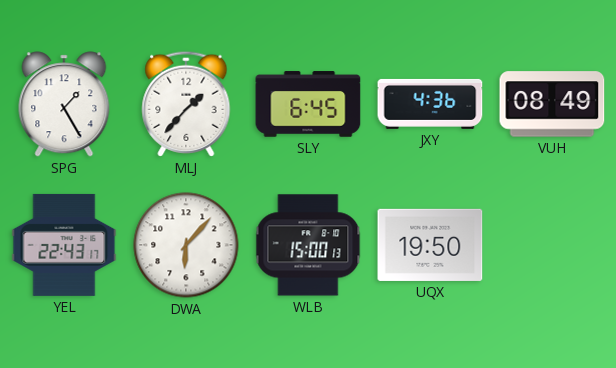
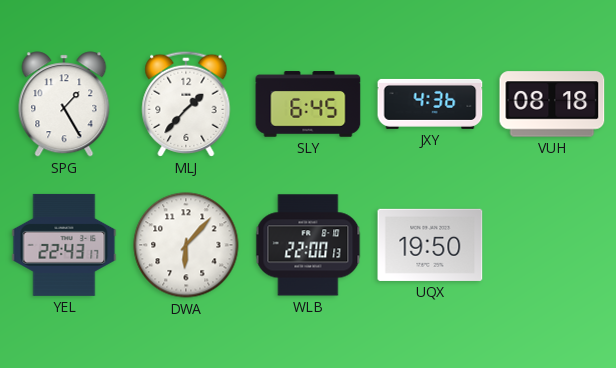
VUH: 08:49 -> 08:18
WLB: 15:00 -> 22:00
